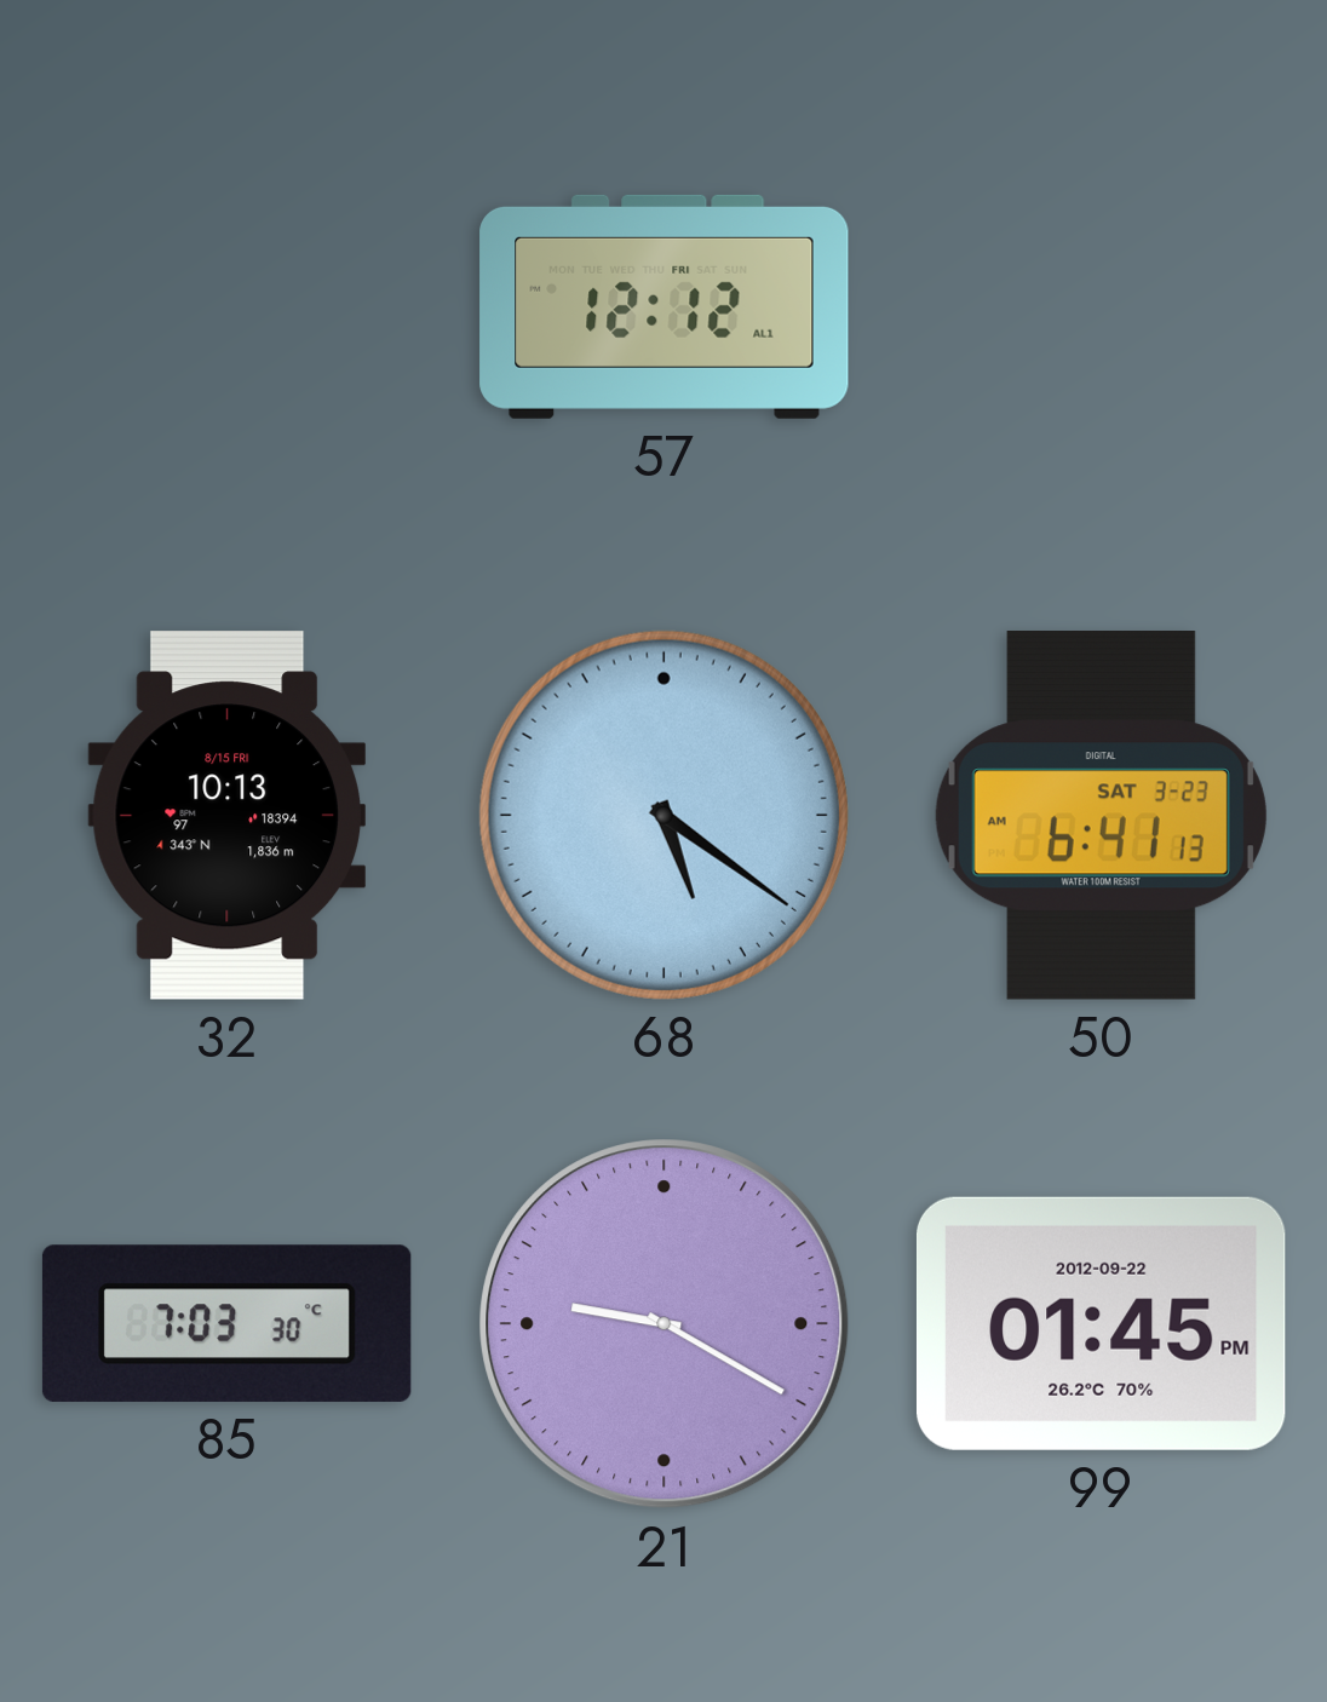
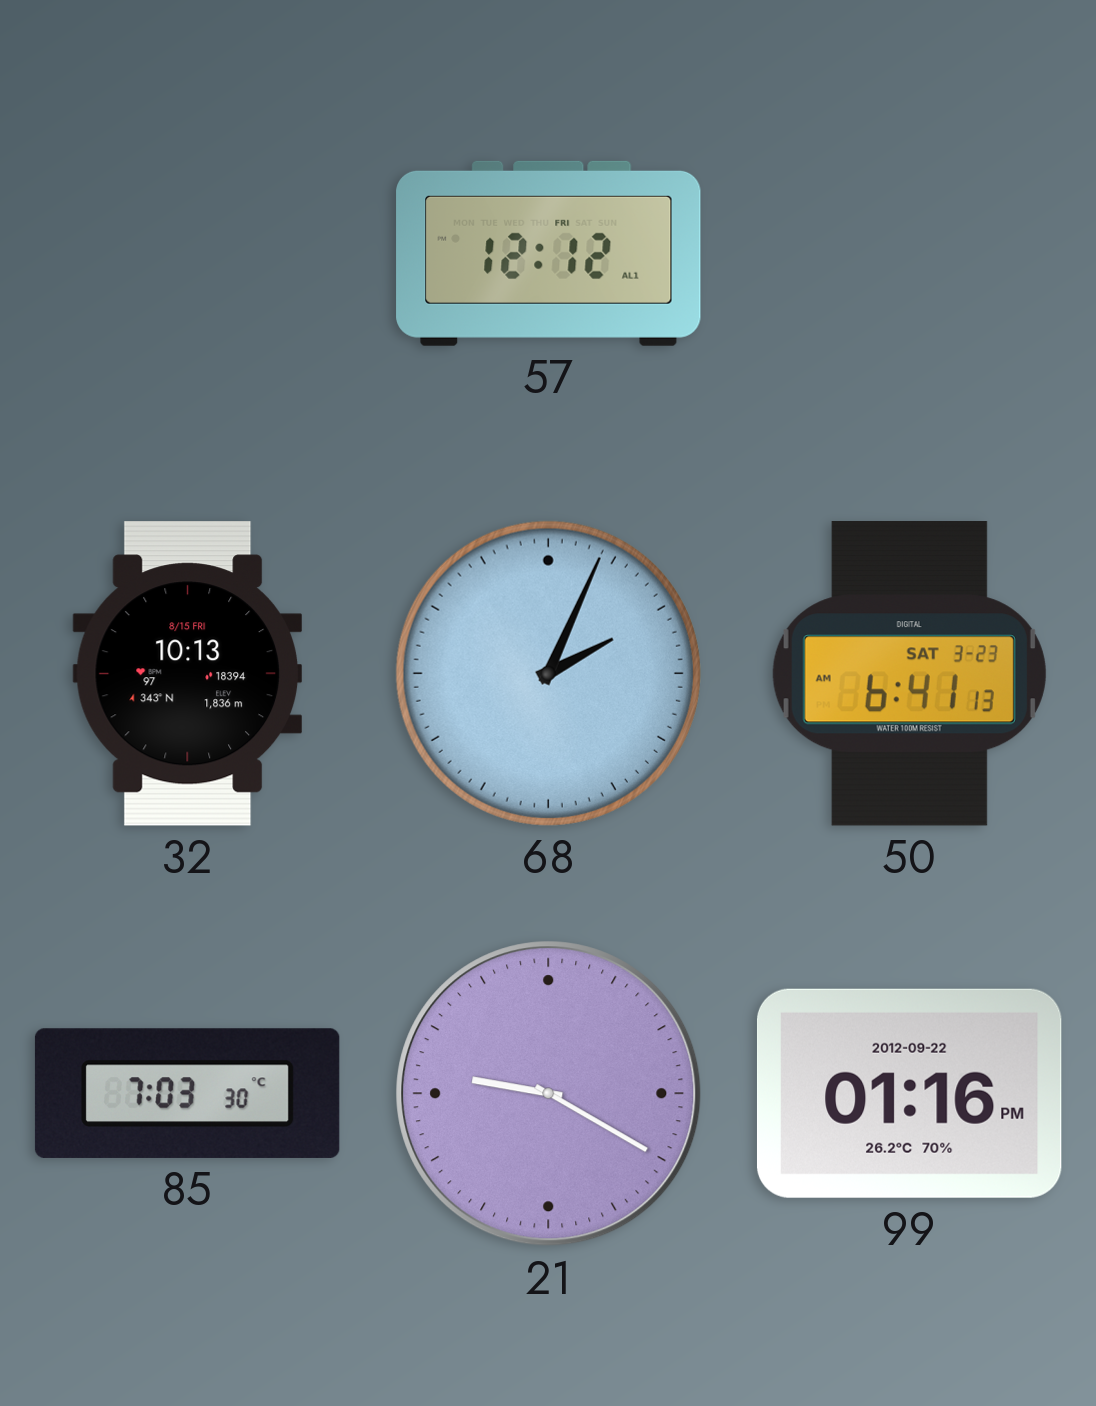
68: 5:21 -> 2:04
99: 01:45 -> 01:16
